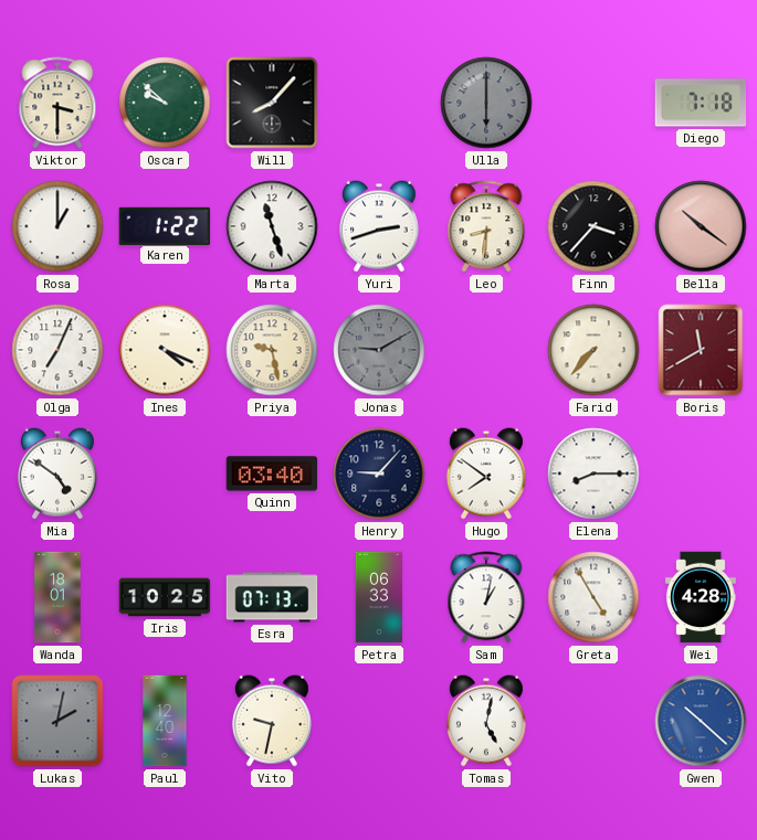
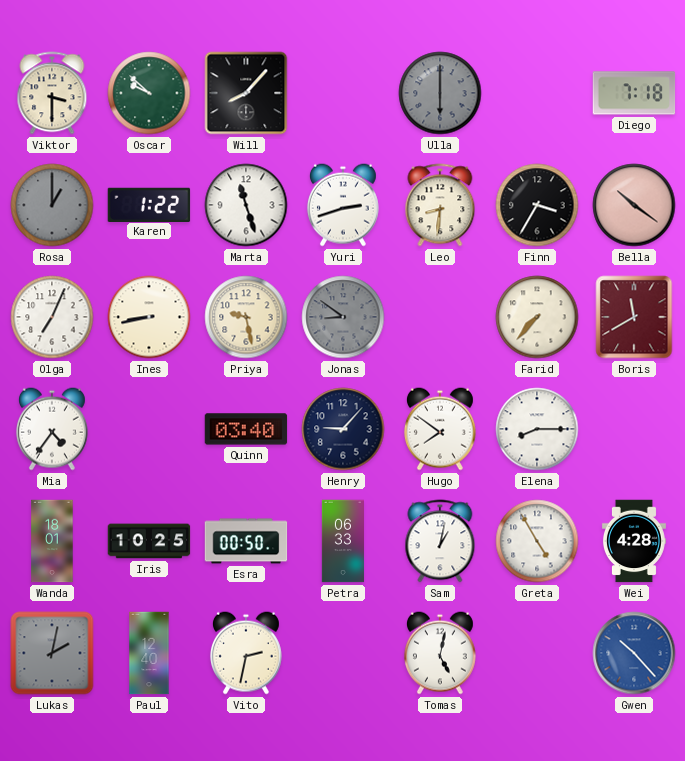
Rosa dial: white -> grey
Finn: 3:37 -> 3:35
Ines: 4:19 -> 8:43
Jonas: 9:10 -> 8:51
Mia: 4:51 -> 4:36
Esra: 07:13 -> 00:50
Vito: 9:32 -> 2:32
Gwen: 10:22 -> 10:23
